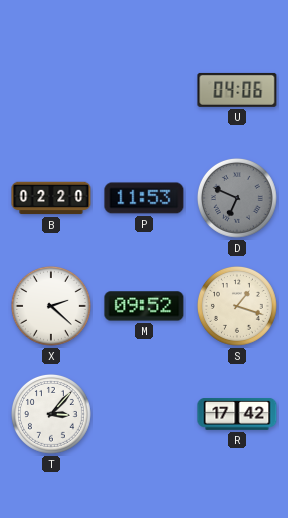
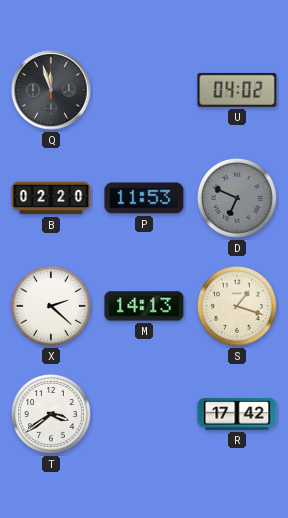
Q: none -> 11:57
U: 04:06 -> 04:02
M: 09:52 -> 14:13
T: 3:07 -> 3:39
